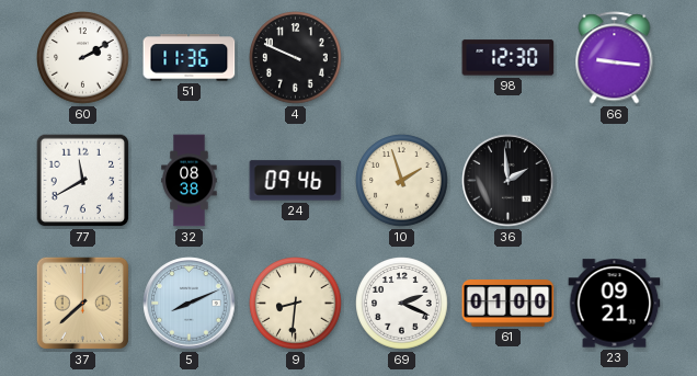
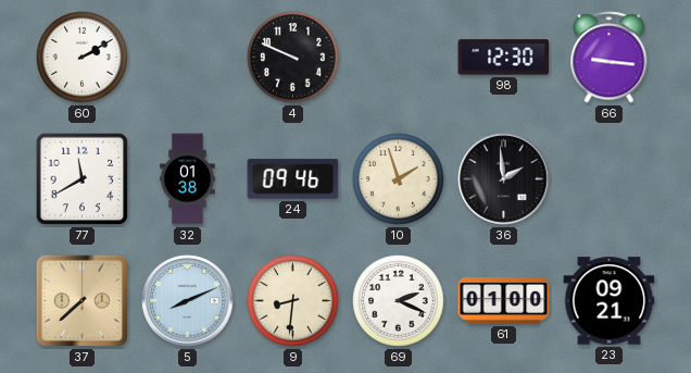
51: 11:36 -> none
32: 08:38 -> 01:38
